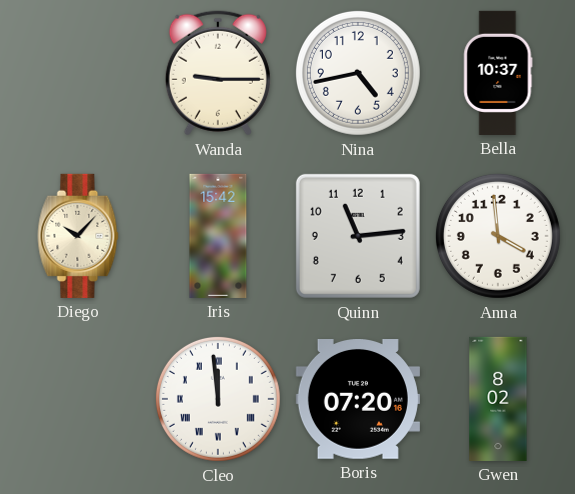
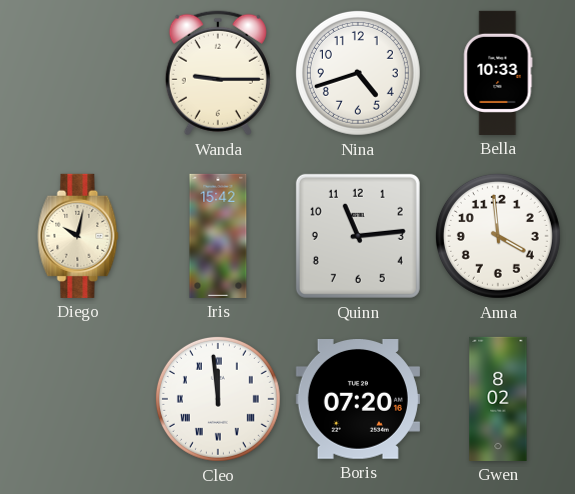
Nina: 4:43 -> 4:42
Bella: 10:37 -> 10:33
Diego: 10:07 -> 10:02
